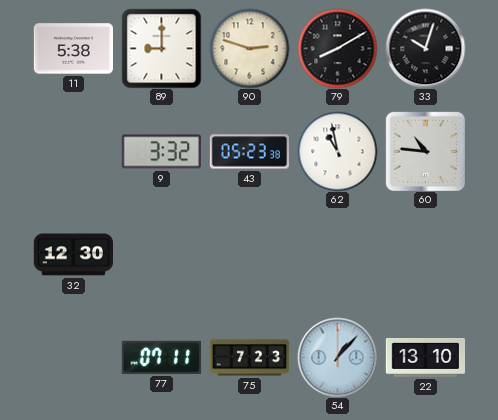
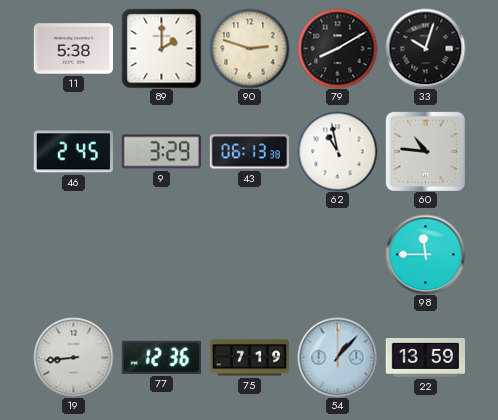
89: 9:00 -> 2:00
46: none -> 2:45
9: 3:32 -> 3:29
43: 05:23 -> 06:13
32: 12:30 -> none
98: none -> 11:45
19: none -> 8:44
77: 07:11 -> 12:36
75: 7:23 -> 7:19
22: 13:10 -> 13:59
